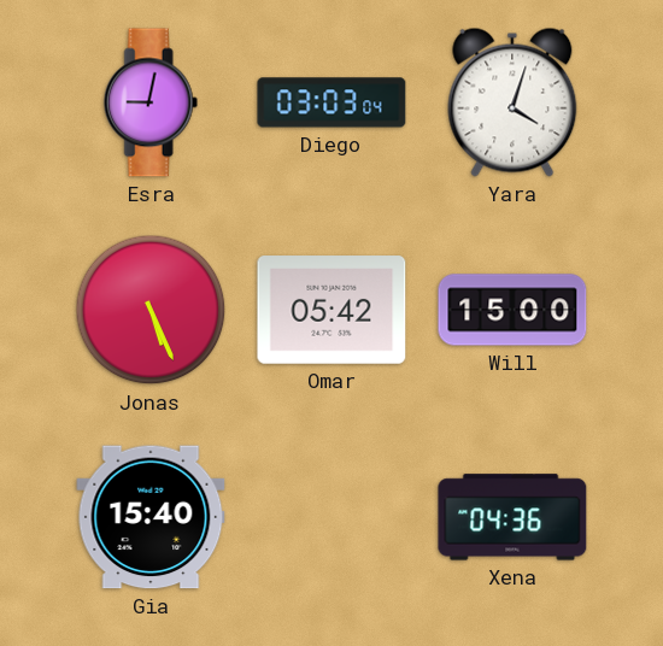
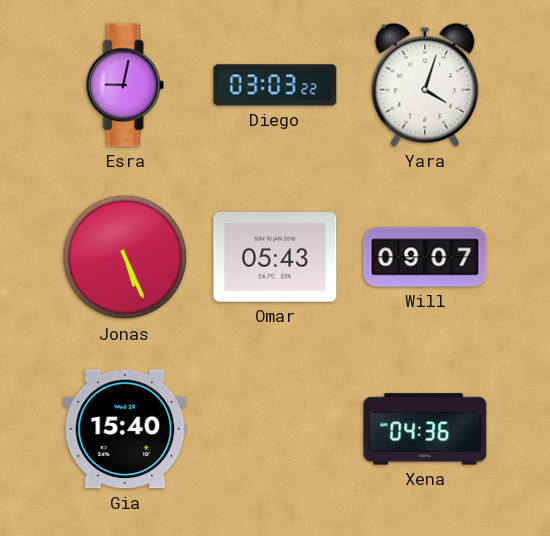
Diego: 03:03:04 -> 03:03:22
Omar: 05:42 -> 05:43
Will: 15:00 -> 09:07
